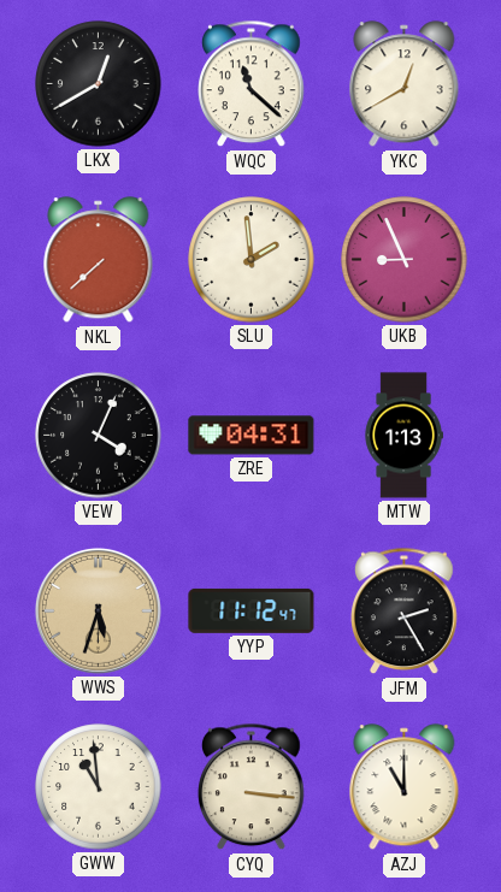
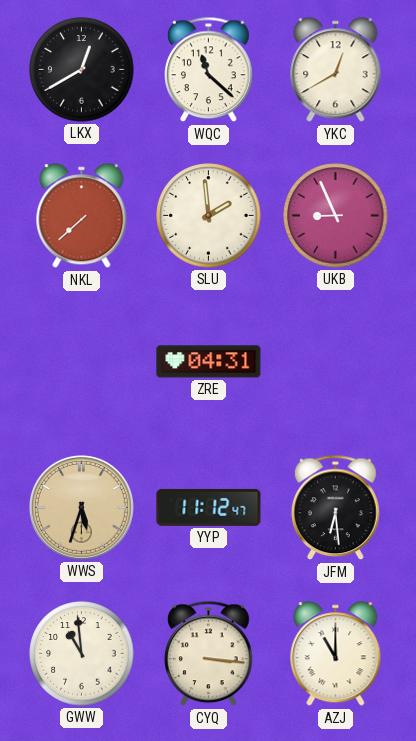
VEW: 4:04 -> none
MTW: 1:13 -> none
JFM: 2:25 -> 6:29
